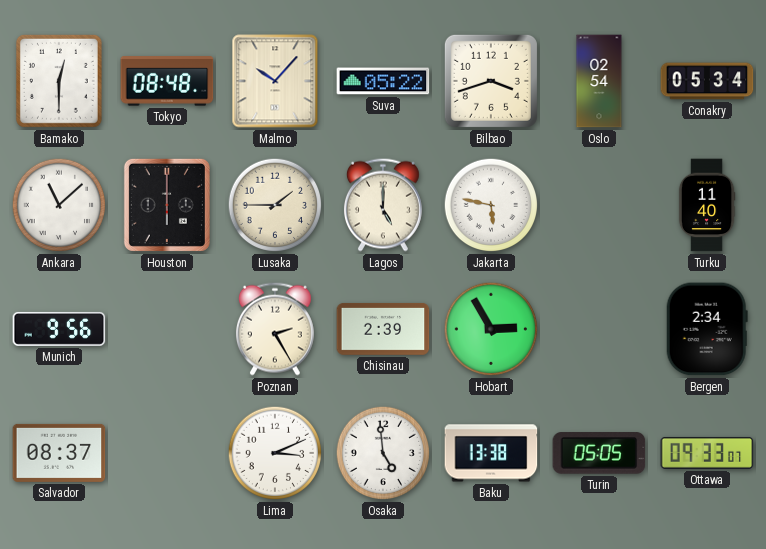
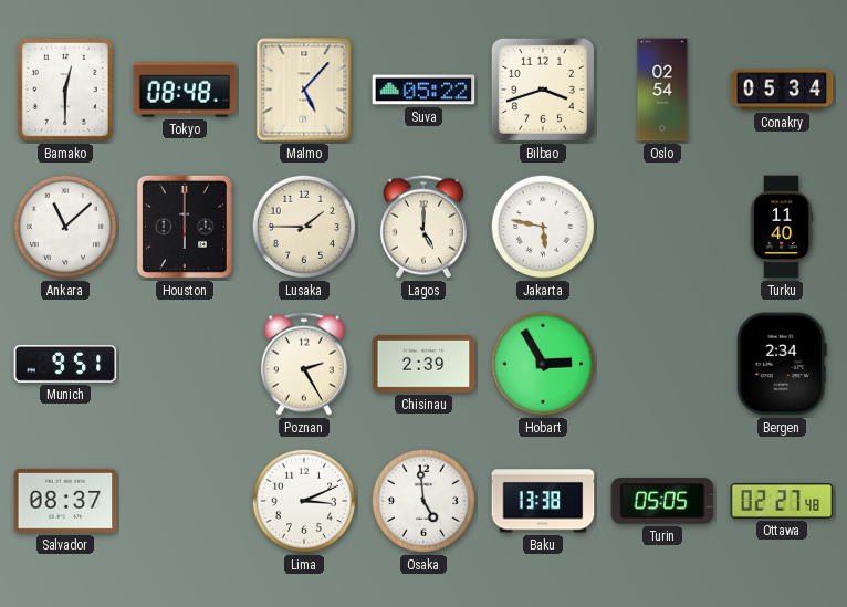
Malmo: 10:07 -> 5:07
Munich: 9:56 -> 9:51
Ottawa: 09:33 -> 02:27
